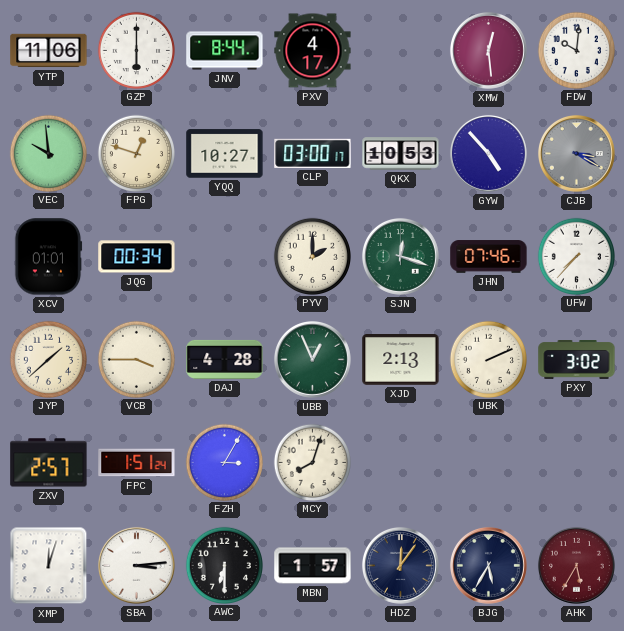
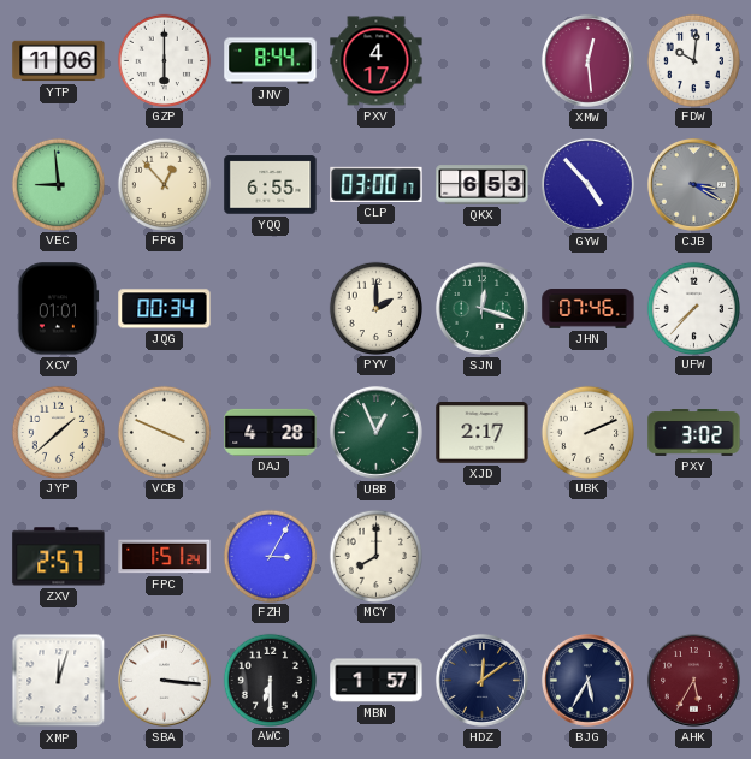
VEC: 9:59 -> 8:59
FPG: 12:48 -> 12:53
YQQ: 10:27 -> 6:55
QKX: 10:53 -> 6:53
VCB: 3:45 -> 3:49
XJD: 2:13 -> 2:17
MCY: 8:03 -> 8:00
SBA: 3:14 -> 3:16
HDZ: 12:06 -> 12:09
